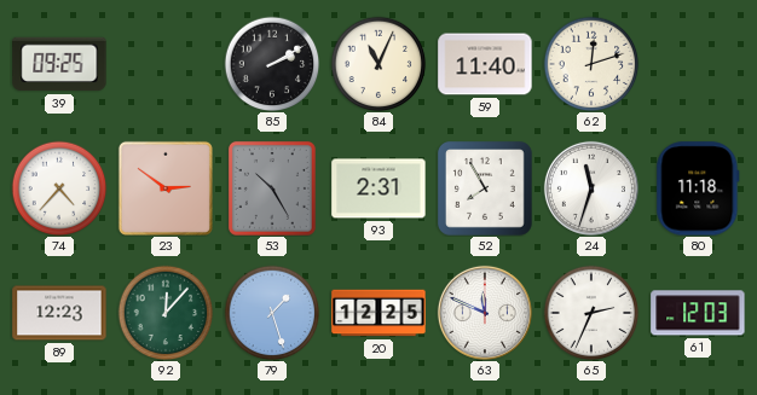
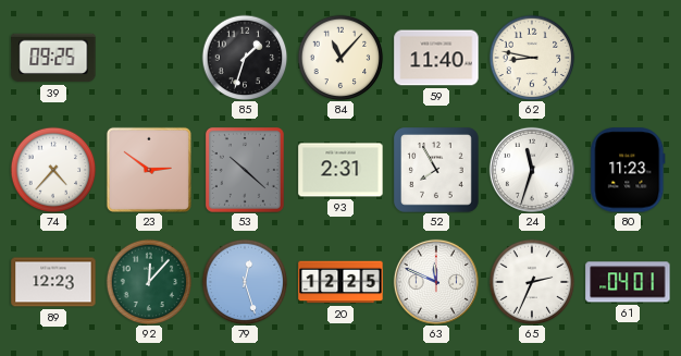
85: 2:10 -> 1:33
84: 11:04 -> 11:07
62: 12:12 -> 8:47
53: 10:25 -> 10:22
80: 11:18 -> 11:23
79: 1:27 -> 12:27
61: 12:03 -> 04:01
